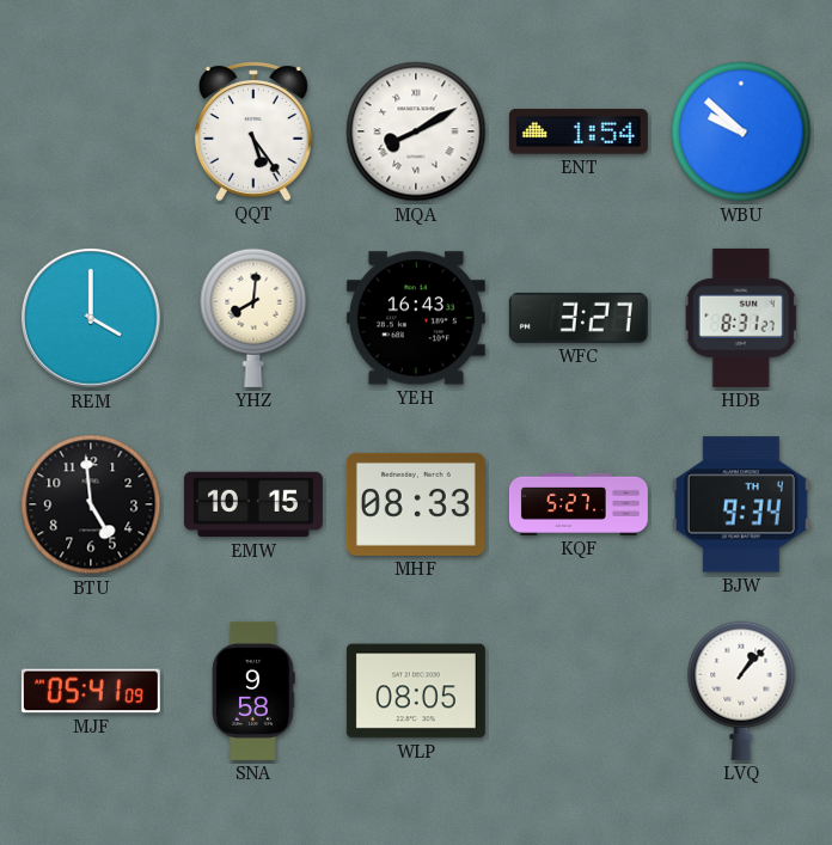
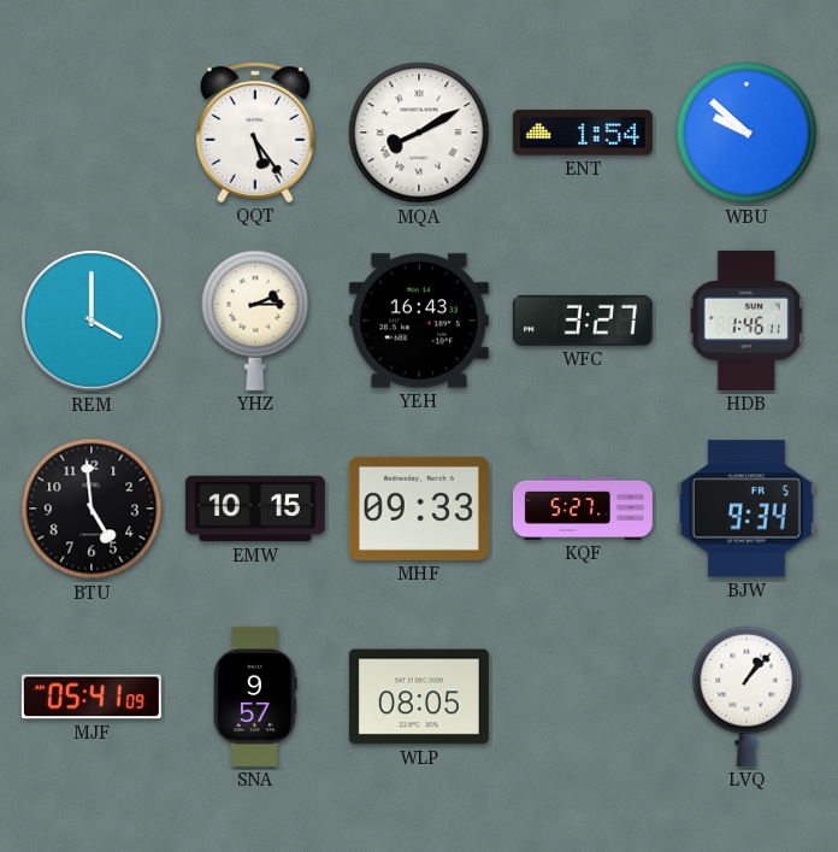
YHZ: 8:01 -> 2:15
HDB: 8:31 -> 1:46
MHF: 08:33 -> 09:33
BJW date: TH 4 -> FR 5
SNA: 9:58 -> 9:57
